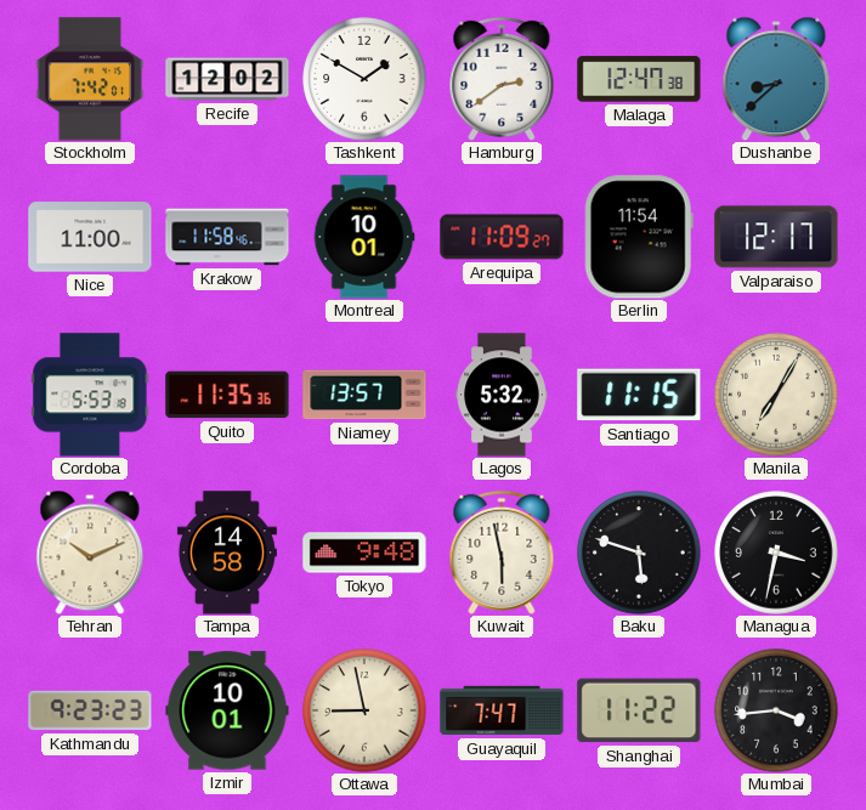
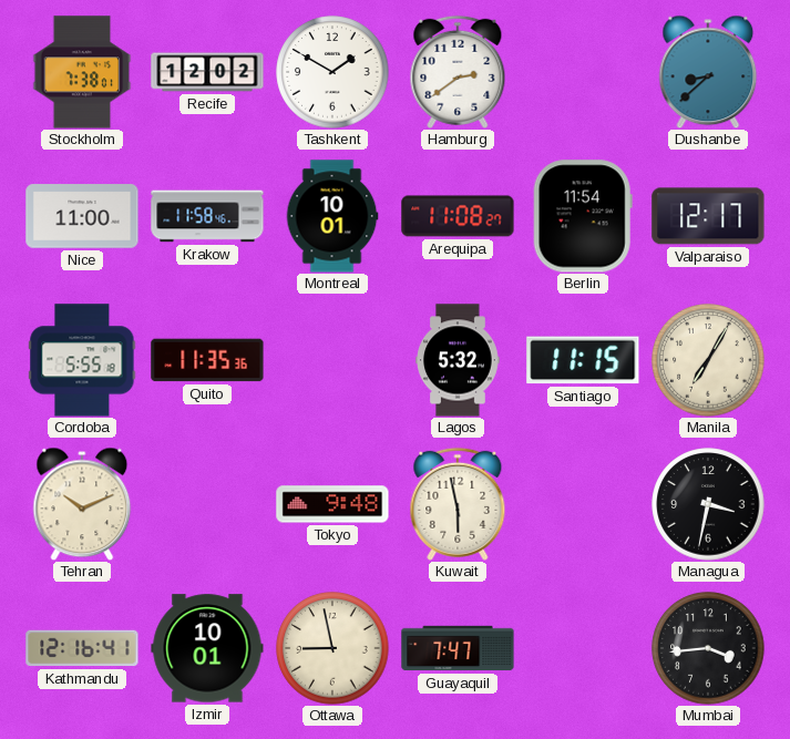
Stockholm: 7:42 -> 7:38
Malaga: 12:47 -> none
Arequipa: 11:09 -> 11:08
Cordoba: 5:53 -> 5:55
Niamey: 13:57 -> none
Tampa: 14:58 -> none
Baku: 5:48 -> none
Kathmandu: 9:23 -> 12:16
Shanghai: 11:22 -> none
